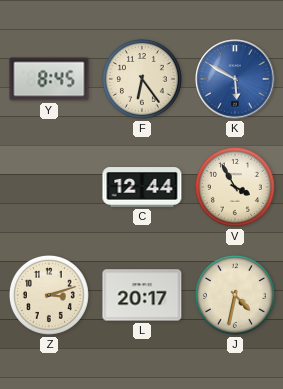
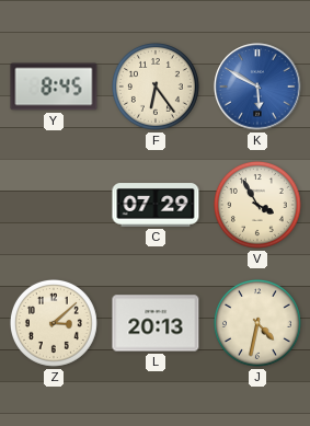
C: 12:44 -> 07:29
Z: 3:12 -> 3:08
L: 20:17 -> 20:13
